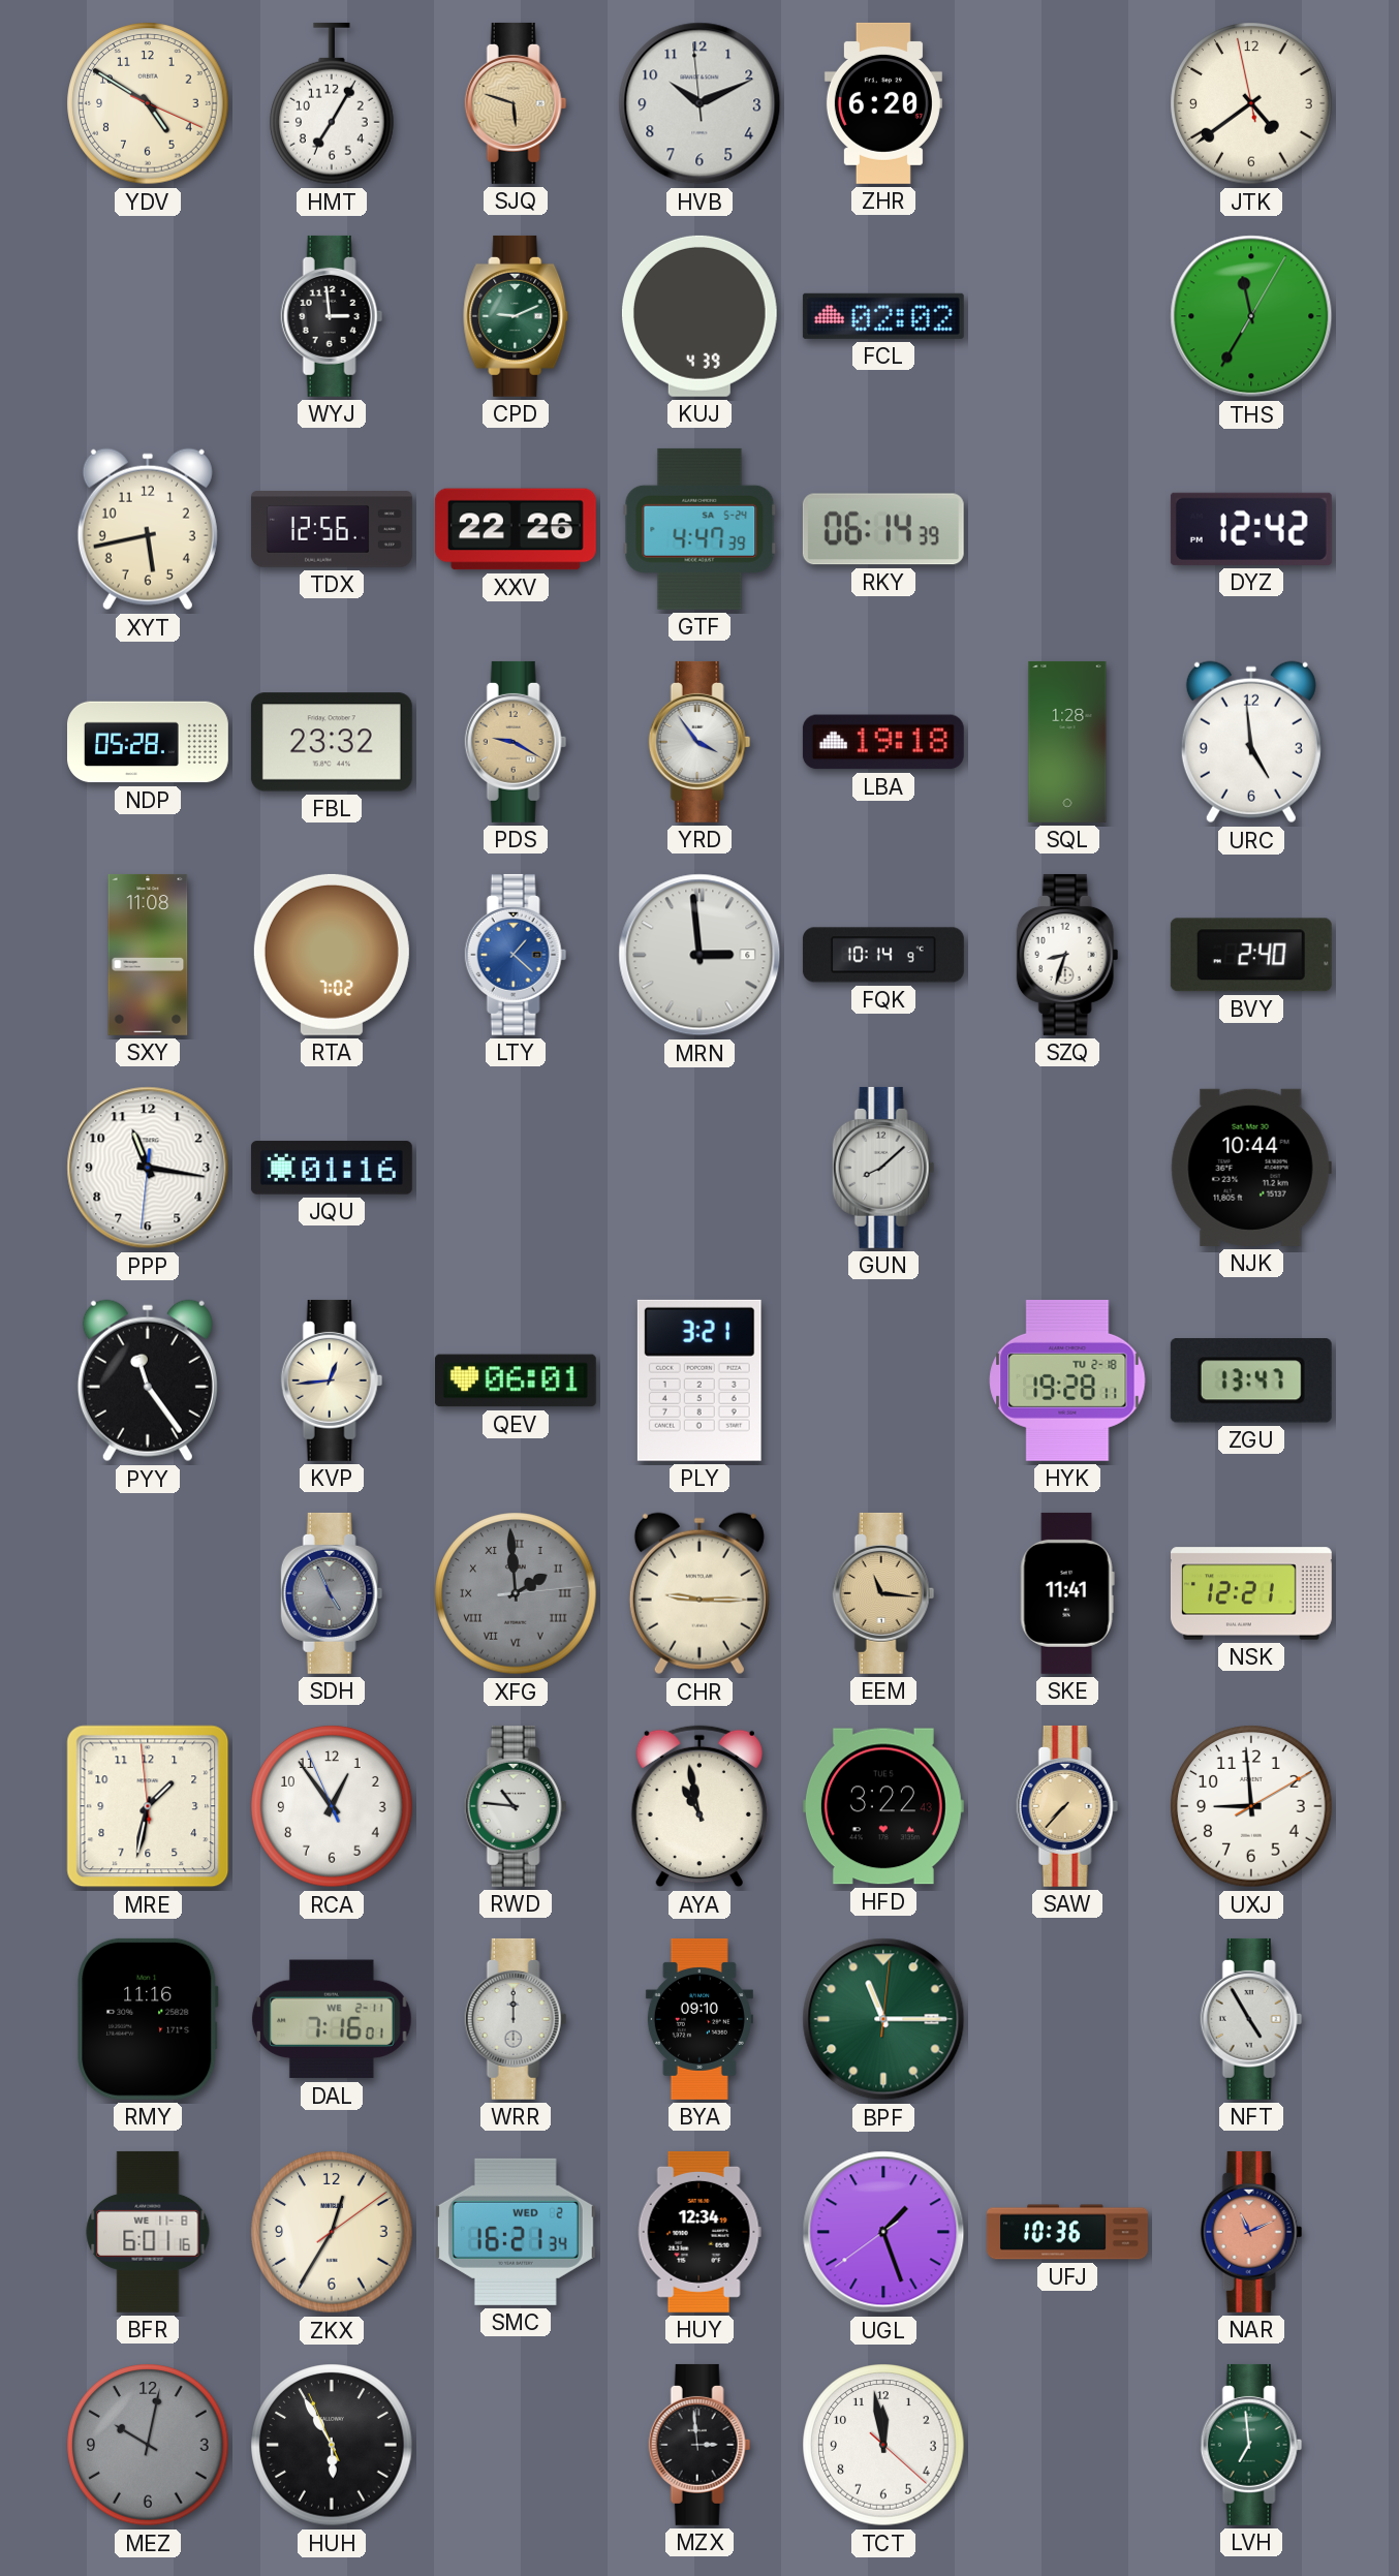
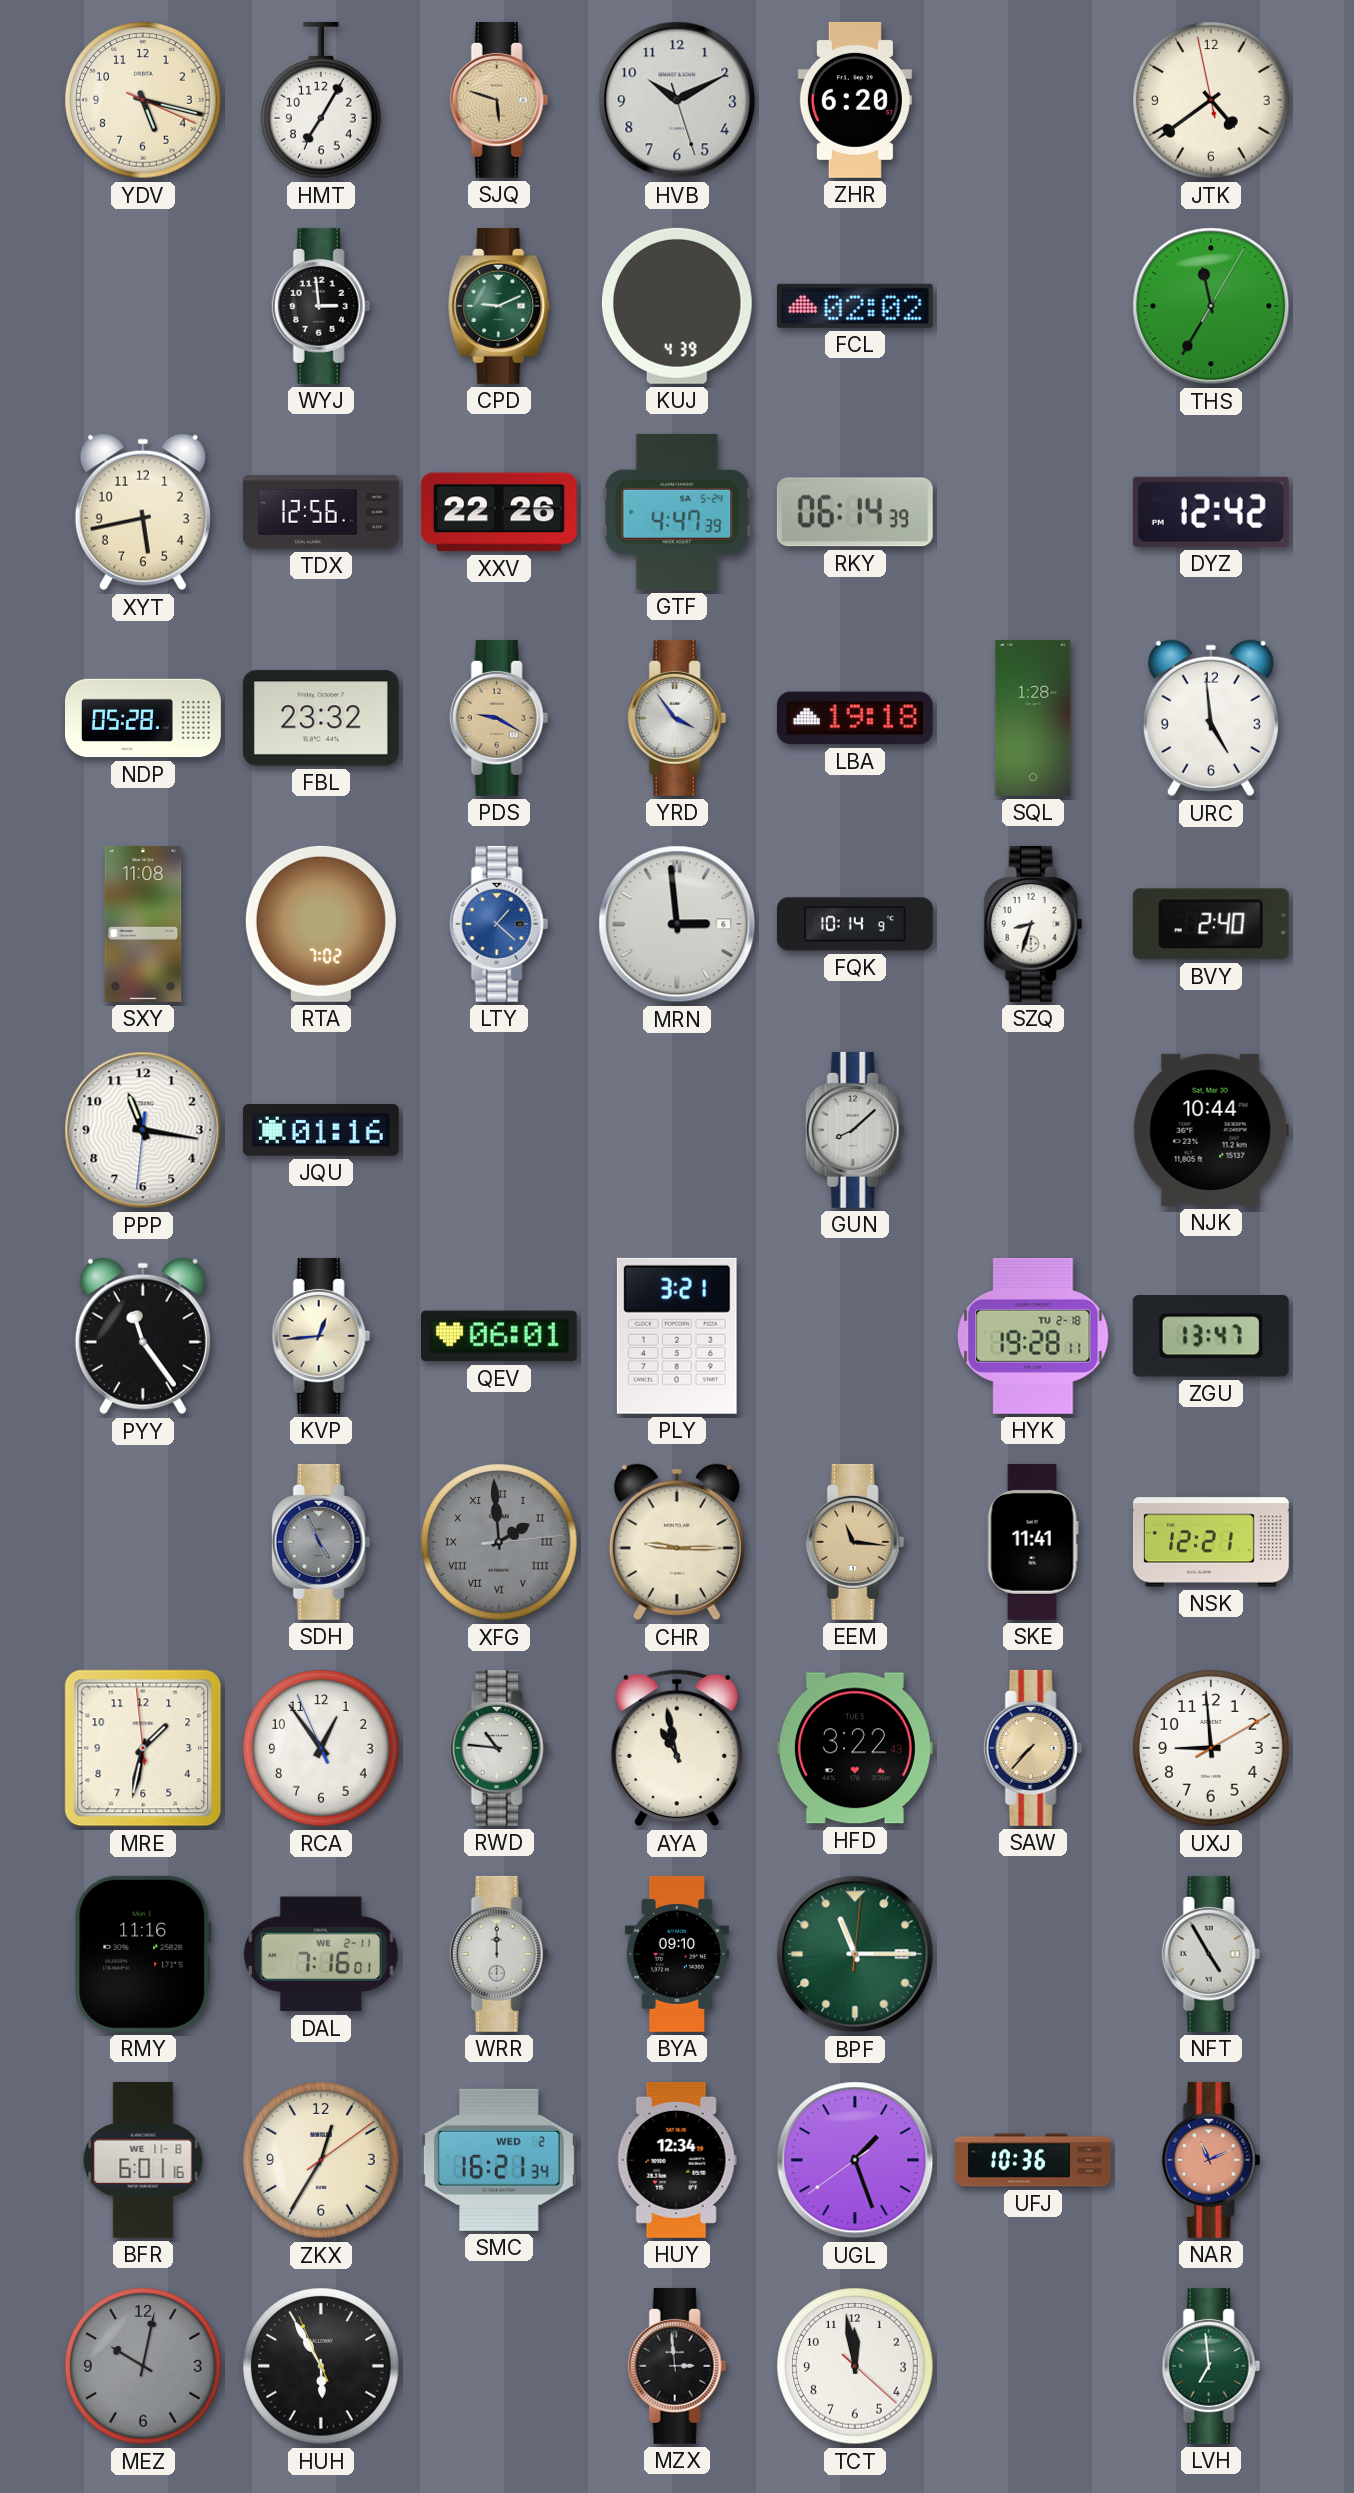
YDV: 4:50 -> 5:17
HVB: 10:10:59 -> 10:10:27
